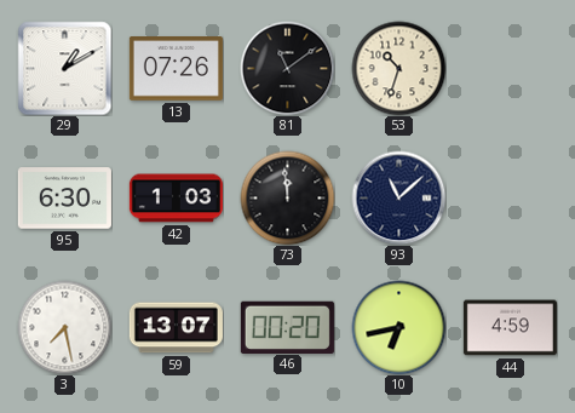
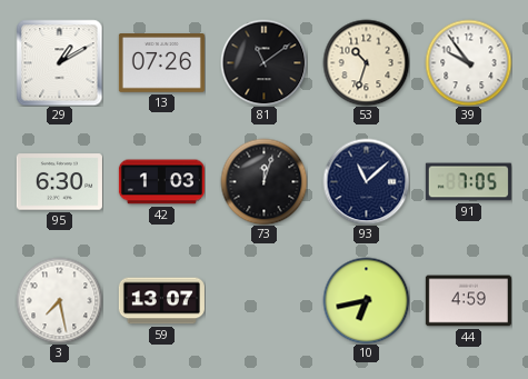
39: none -> 9:54
73: 11:59 -> 12:03
91: none -> 7:05
46: 00:20 -> none
